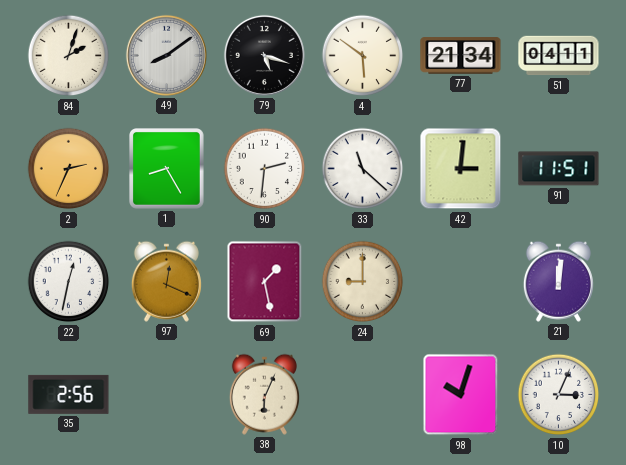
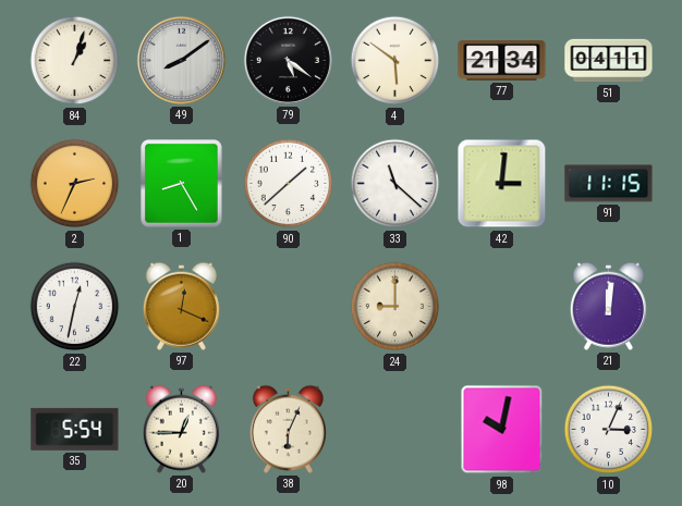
84: 2:03 -> 1:03
79: 5:18 -> 5:21
90: 2:31 -> 1:38
91: 11:51 -> 11:15
69: 1:28 -> none
35: 2:56 -> 5:54
20: none -> 12:45
98: 10:03 -> 10:02
